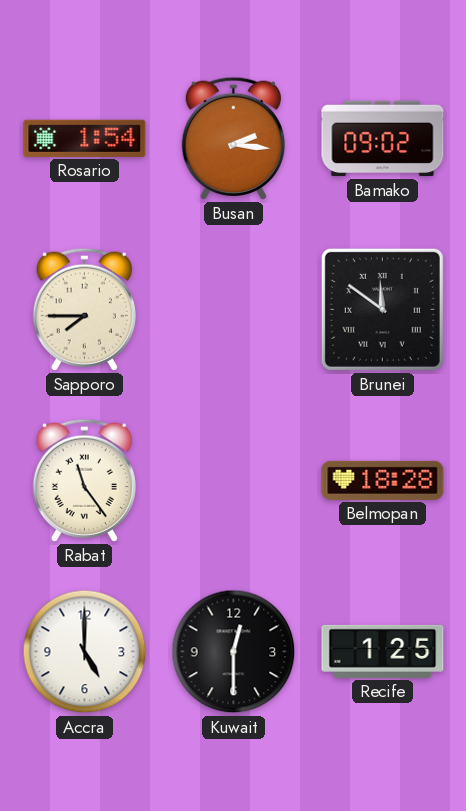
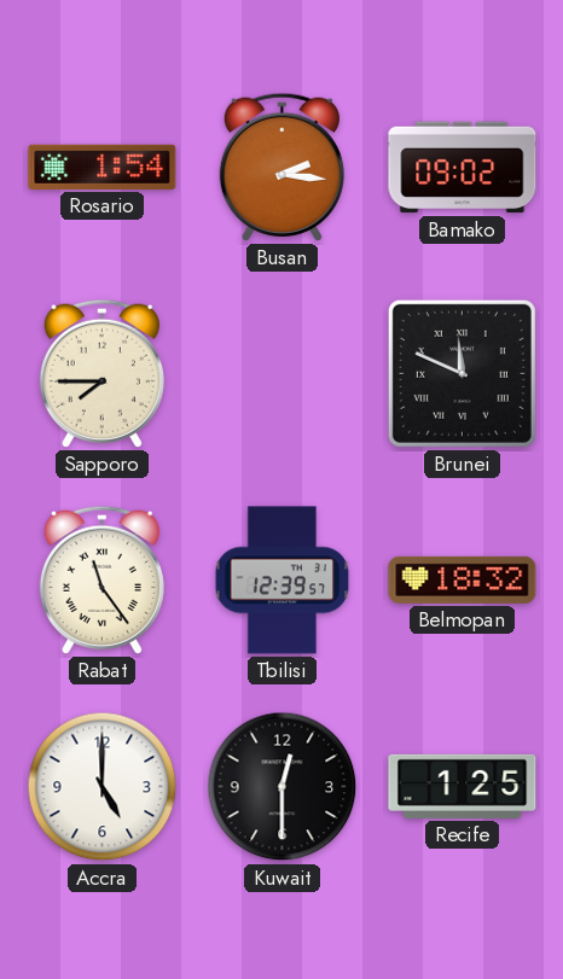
Brunei: 11:51 -> 11:49
Tbilisi: none -> 12:39
Belmopan: 18:28 -> 18:32
